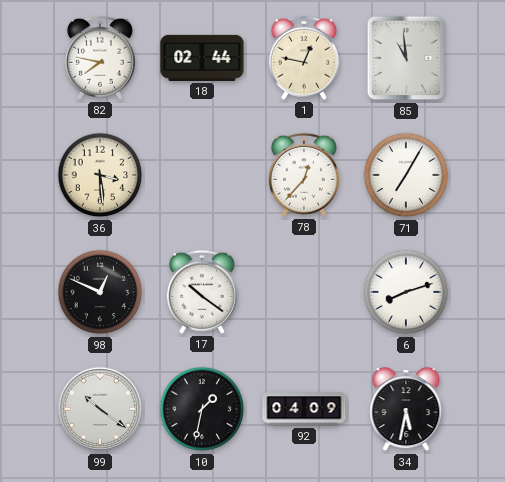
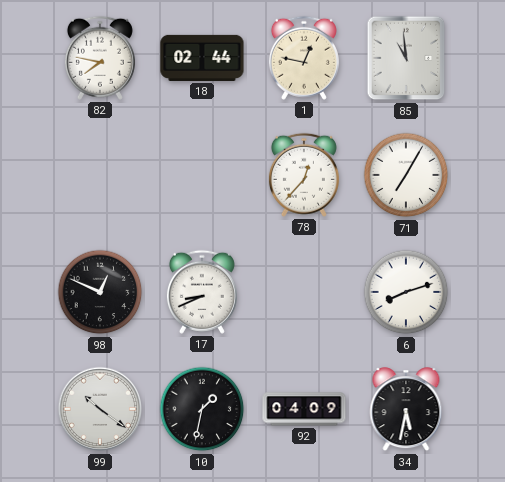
36: 3:29 -> none
17: 10:21 -> 8:41
